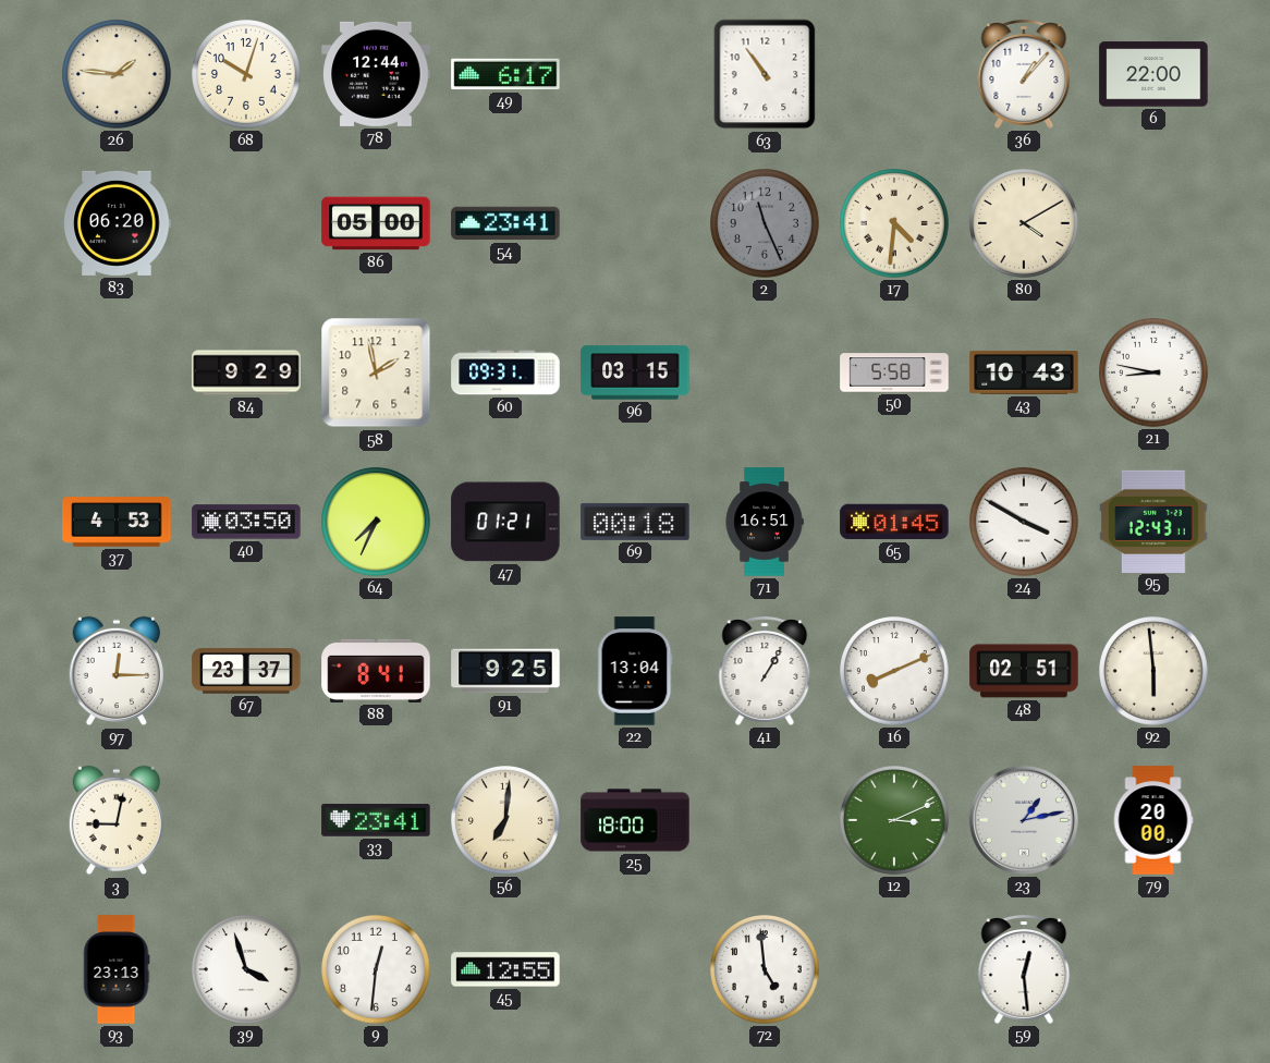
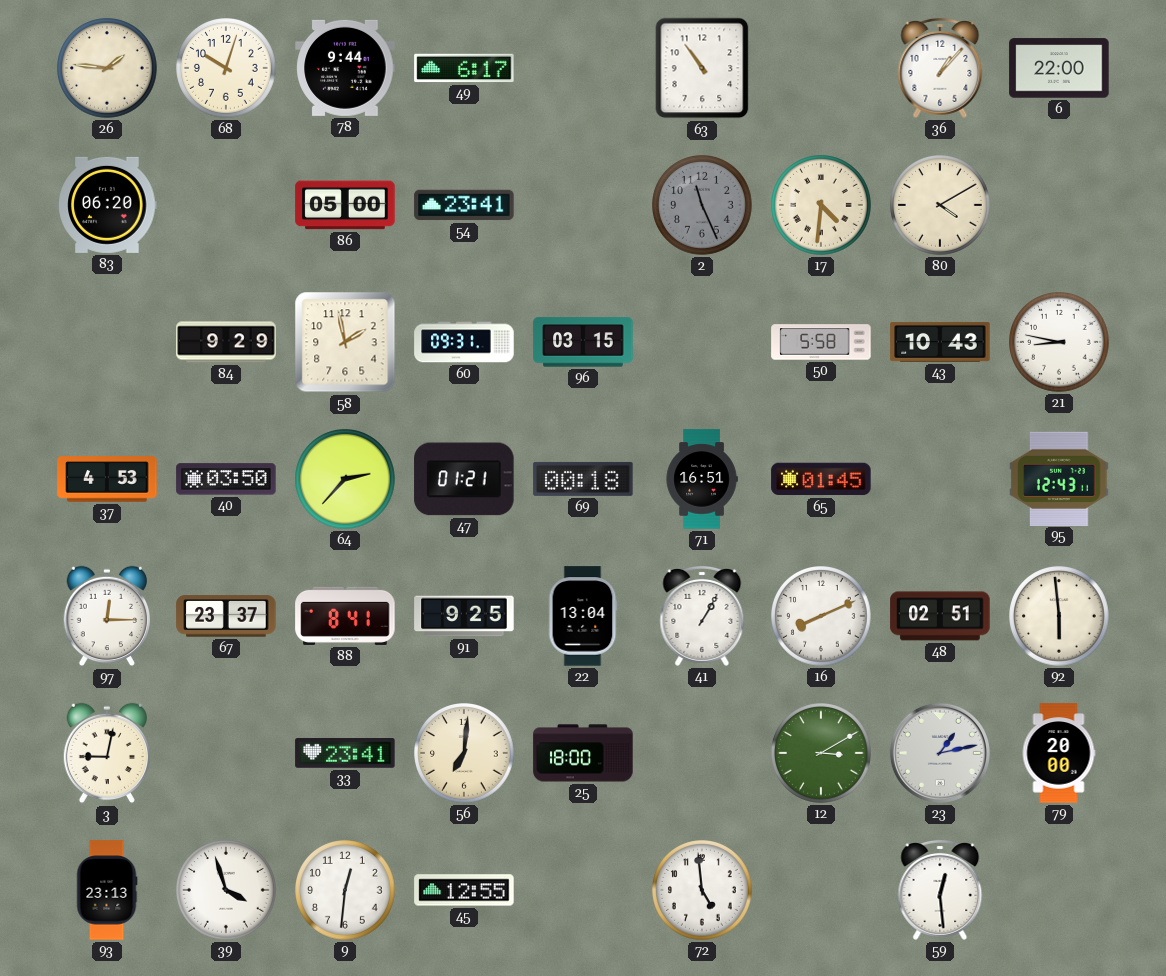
78: 12:44 -> 9:44
64: 7:34 -> 2:37
24: 3:50 -> none
12: 3:11 -> 3:10
